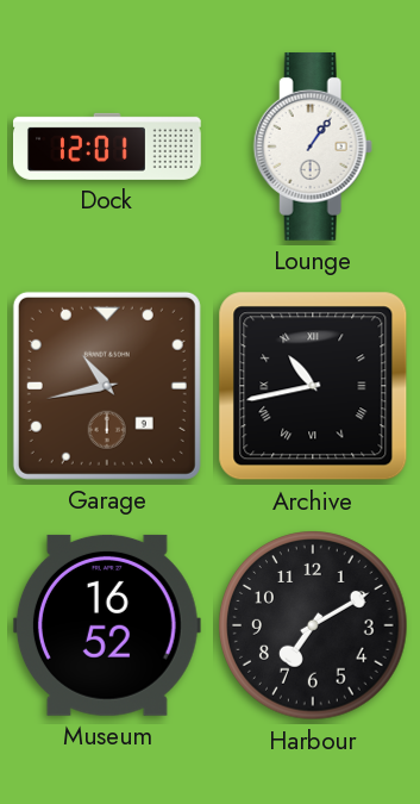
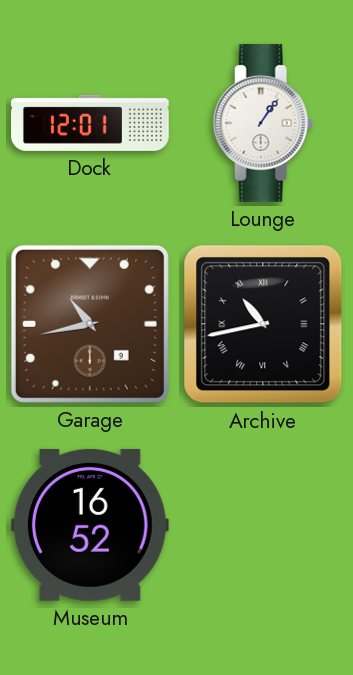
Harbour: 7:10 -> none
